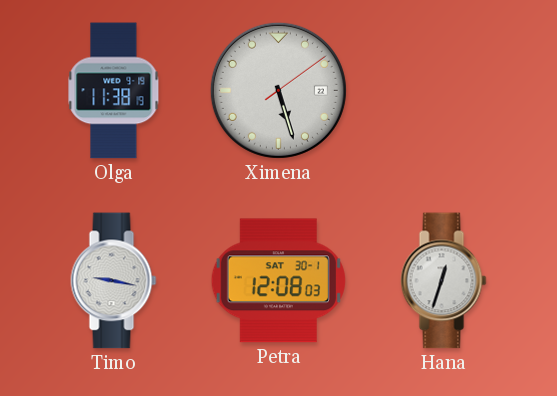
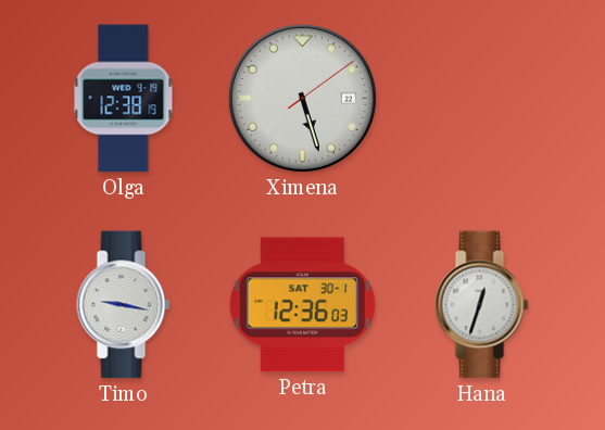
Olga: 11:38 -> 12:38
Petra: 12:08 -> 12:36
